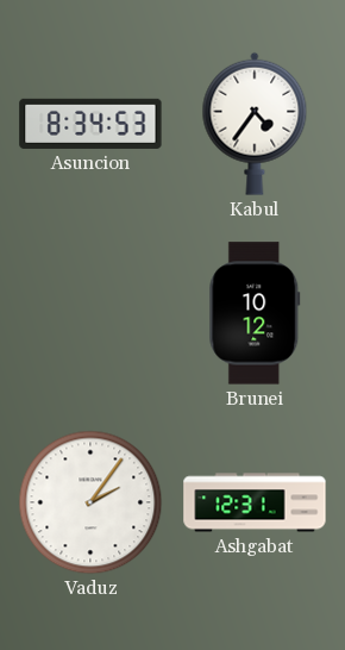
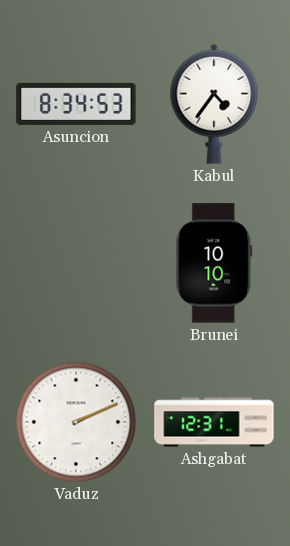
Brunei: 10:12 -> 10:10
Vaduz: 2:06 -> 2:11
